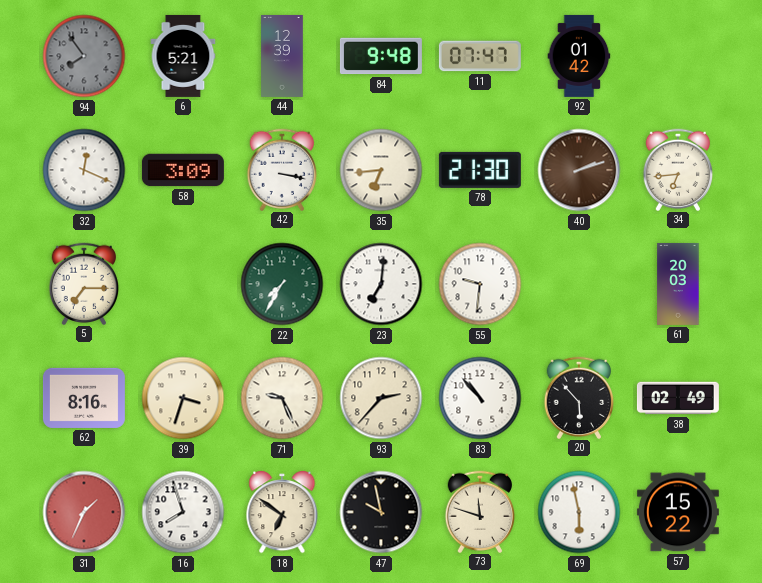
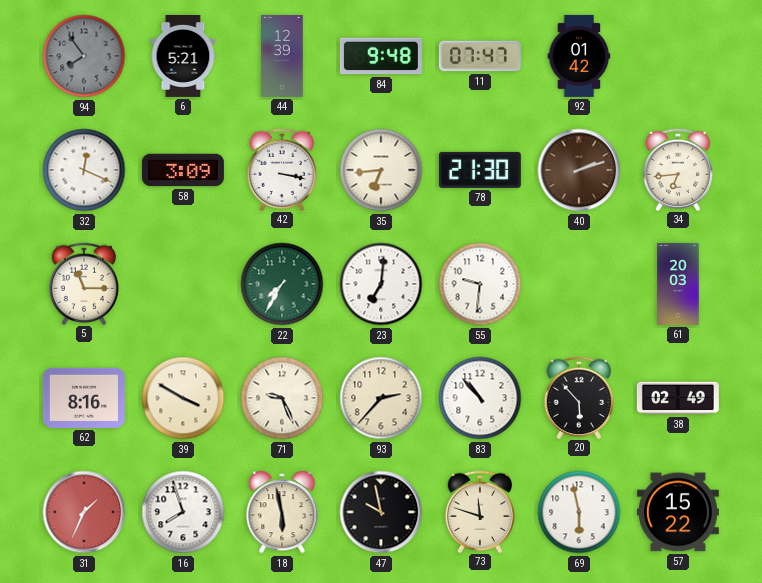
5: 7:15 -> 11:15
39: 3:33 -> 3:50
18: 6:51 -> 5:58
